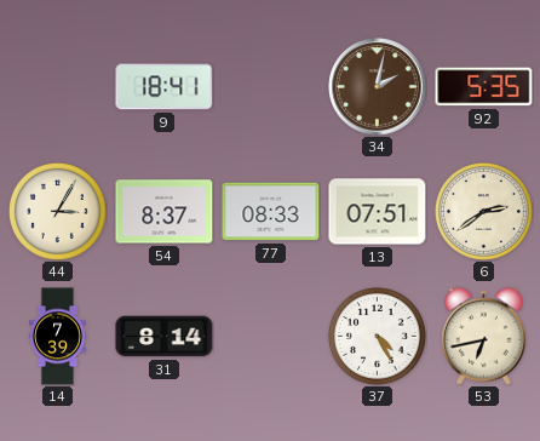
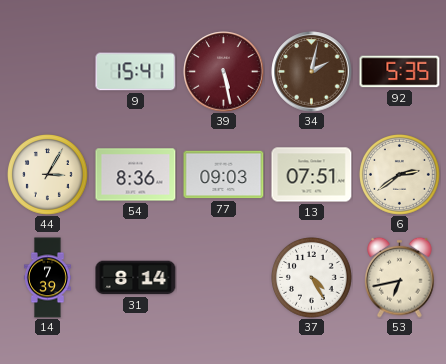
9: 18:41 -> 15:41
39: none -> 5:28
54: 8:37 -> 8:36
77: 08:33 -> 09:03
